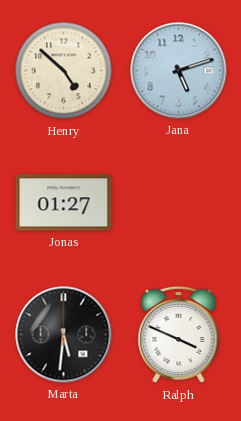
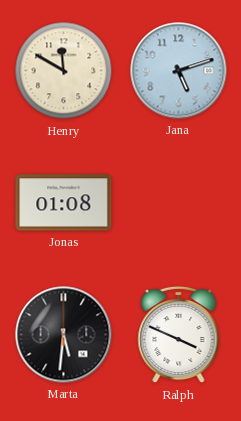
Henry: 4:52 -> 11:50
Jonas: 01:27 -> 01:08
